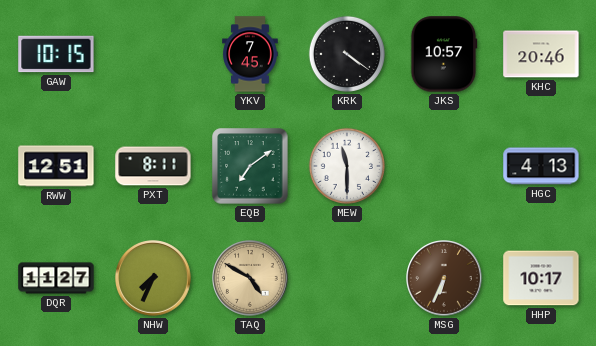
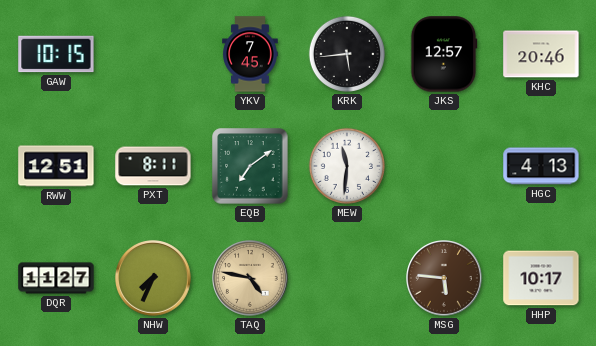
KRK: 4:21 -> 5:44
JKS: 10:57 -> 12:57
MEW: 11:30 -> 11:31
TAQ: 4:50 -> 4:47
MSG: 6:34 -> 5:46
